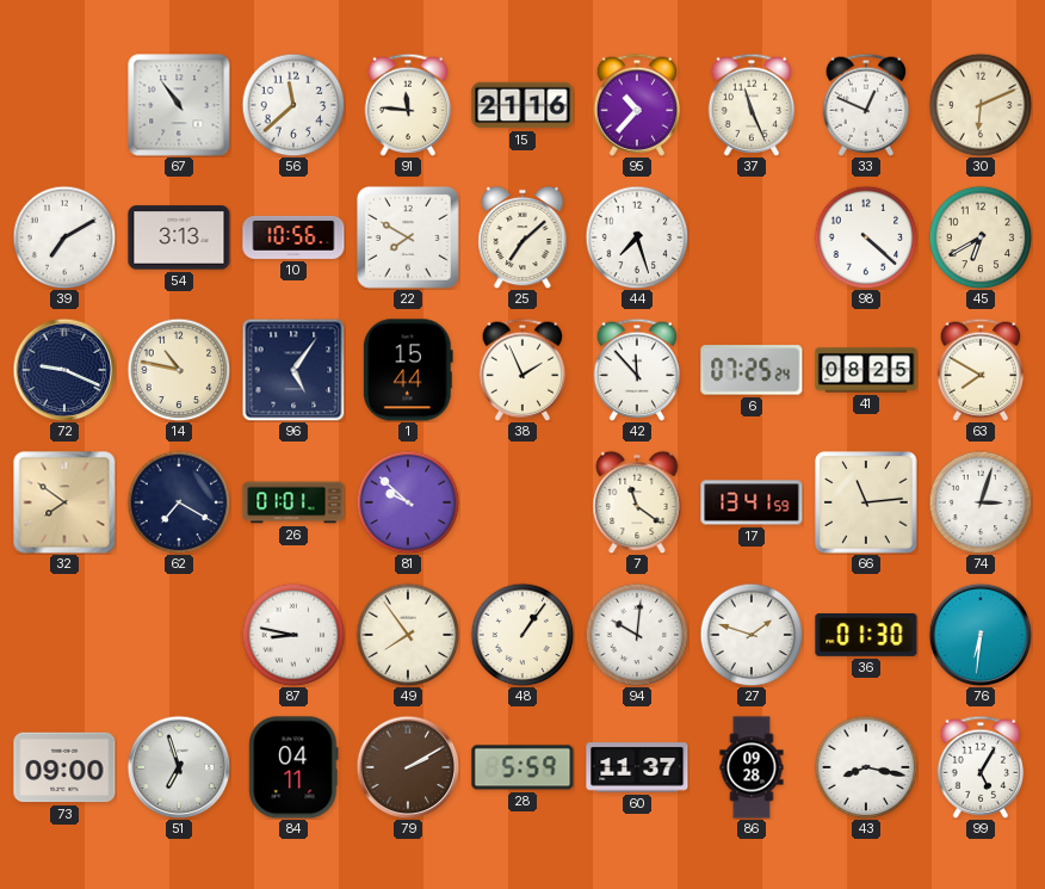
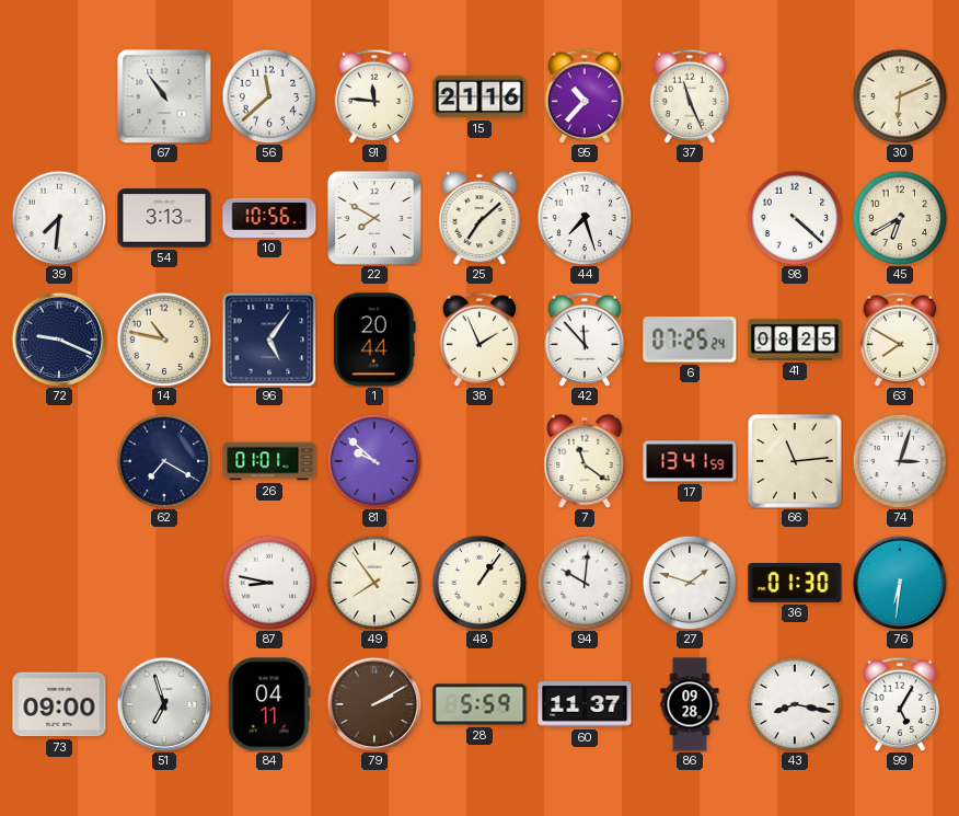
33: 12:49 -> none
39: 7:10 -> 7:31
1: 15:44 -> 20:44
32: 7:51 -> none
